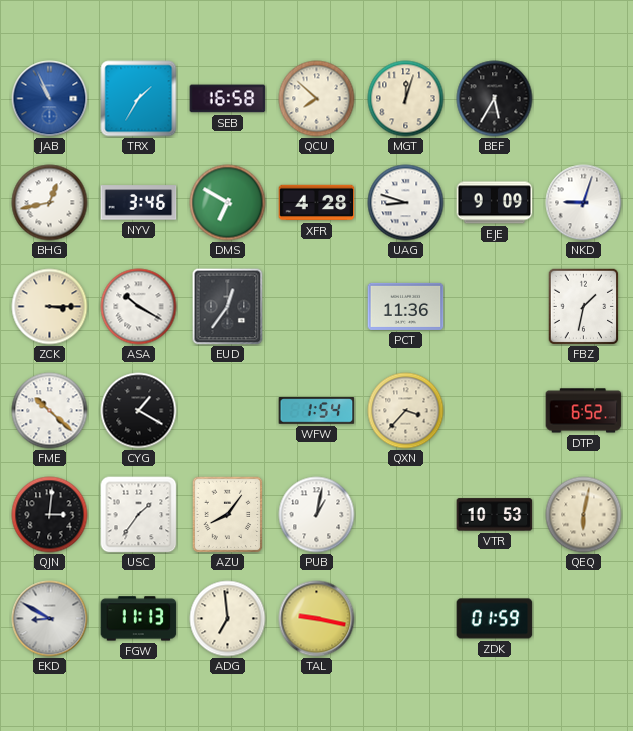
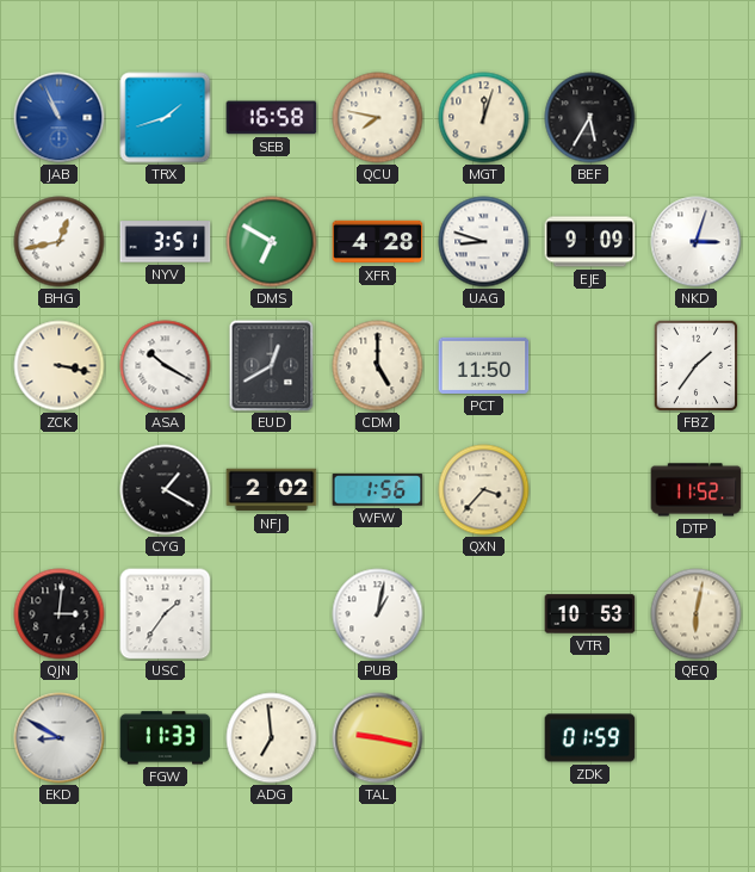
TRX: 1:35 -> 1:42
QCU: 7:52 -> 7:47
NYV: 3:46 -> 3:51
NKD: 9:03 -> 3:03
ZCK: 3:15 -> 3:17
EUD: 12:36 -> 12:40
CDM: none -> 5:00
PCT: 11:36 -> 11:50
FBZ: 1:32 -> 1:36
FME: 10:22 -> none
NFJ: none -> 2:02
WFW: 1:54 -> 1:56
DTP: 6:52 -> 11:52
AZU: 8:06 -> none
FGW: 11:13 -> 11:33
